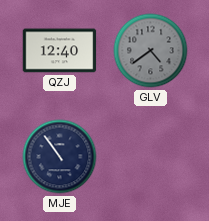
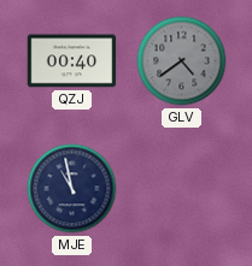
QZJ: 12:40 -> 00:40
MJE: 10:54 -> 10:58
